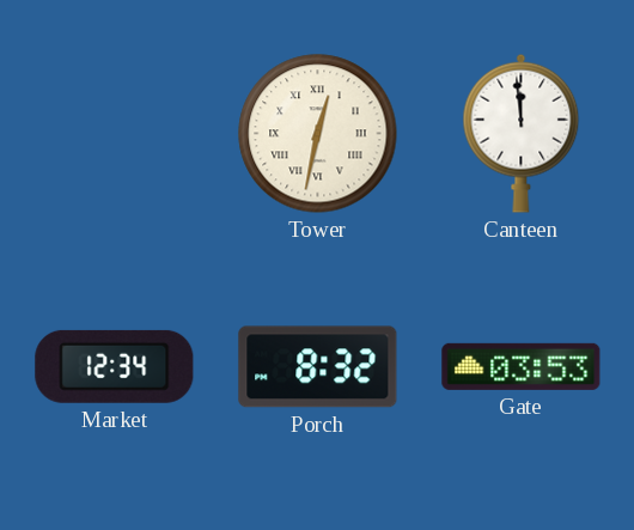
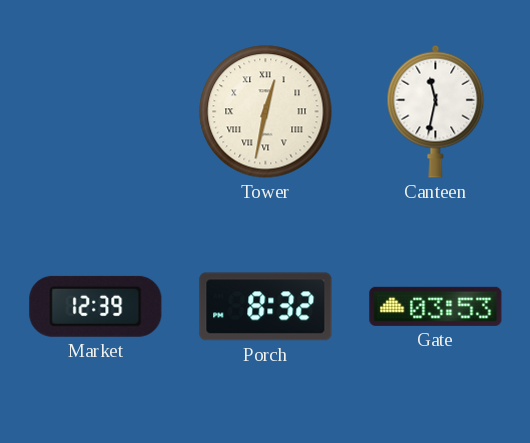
Canteen: 11:59 -> 11:32
Market: 12:34 -> 12:39
